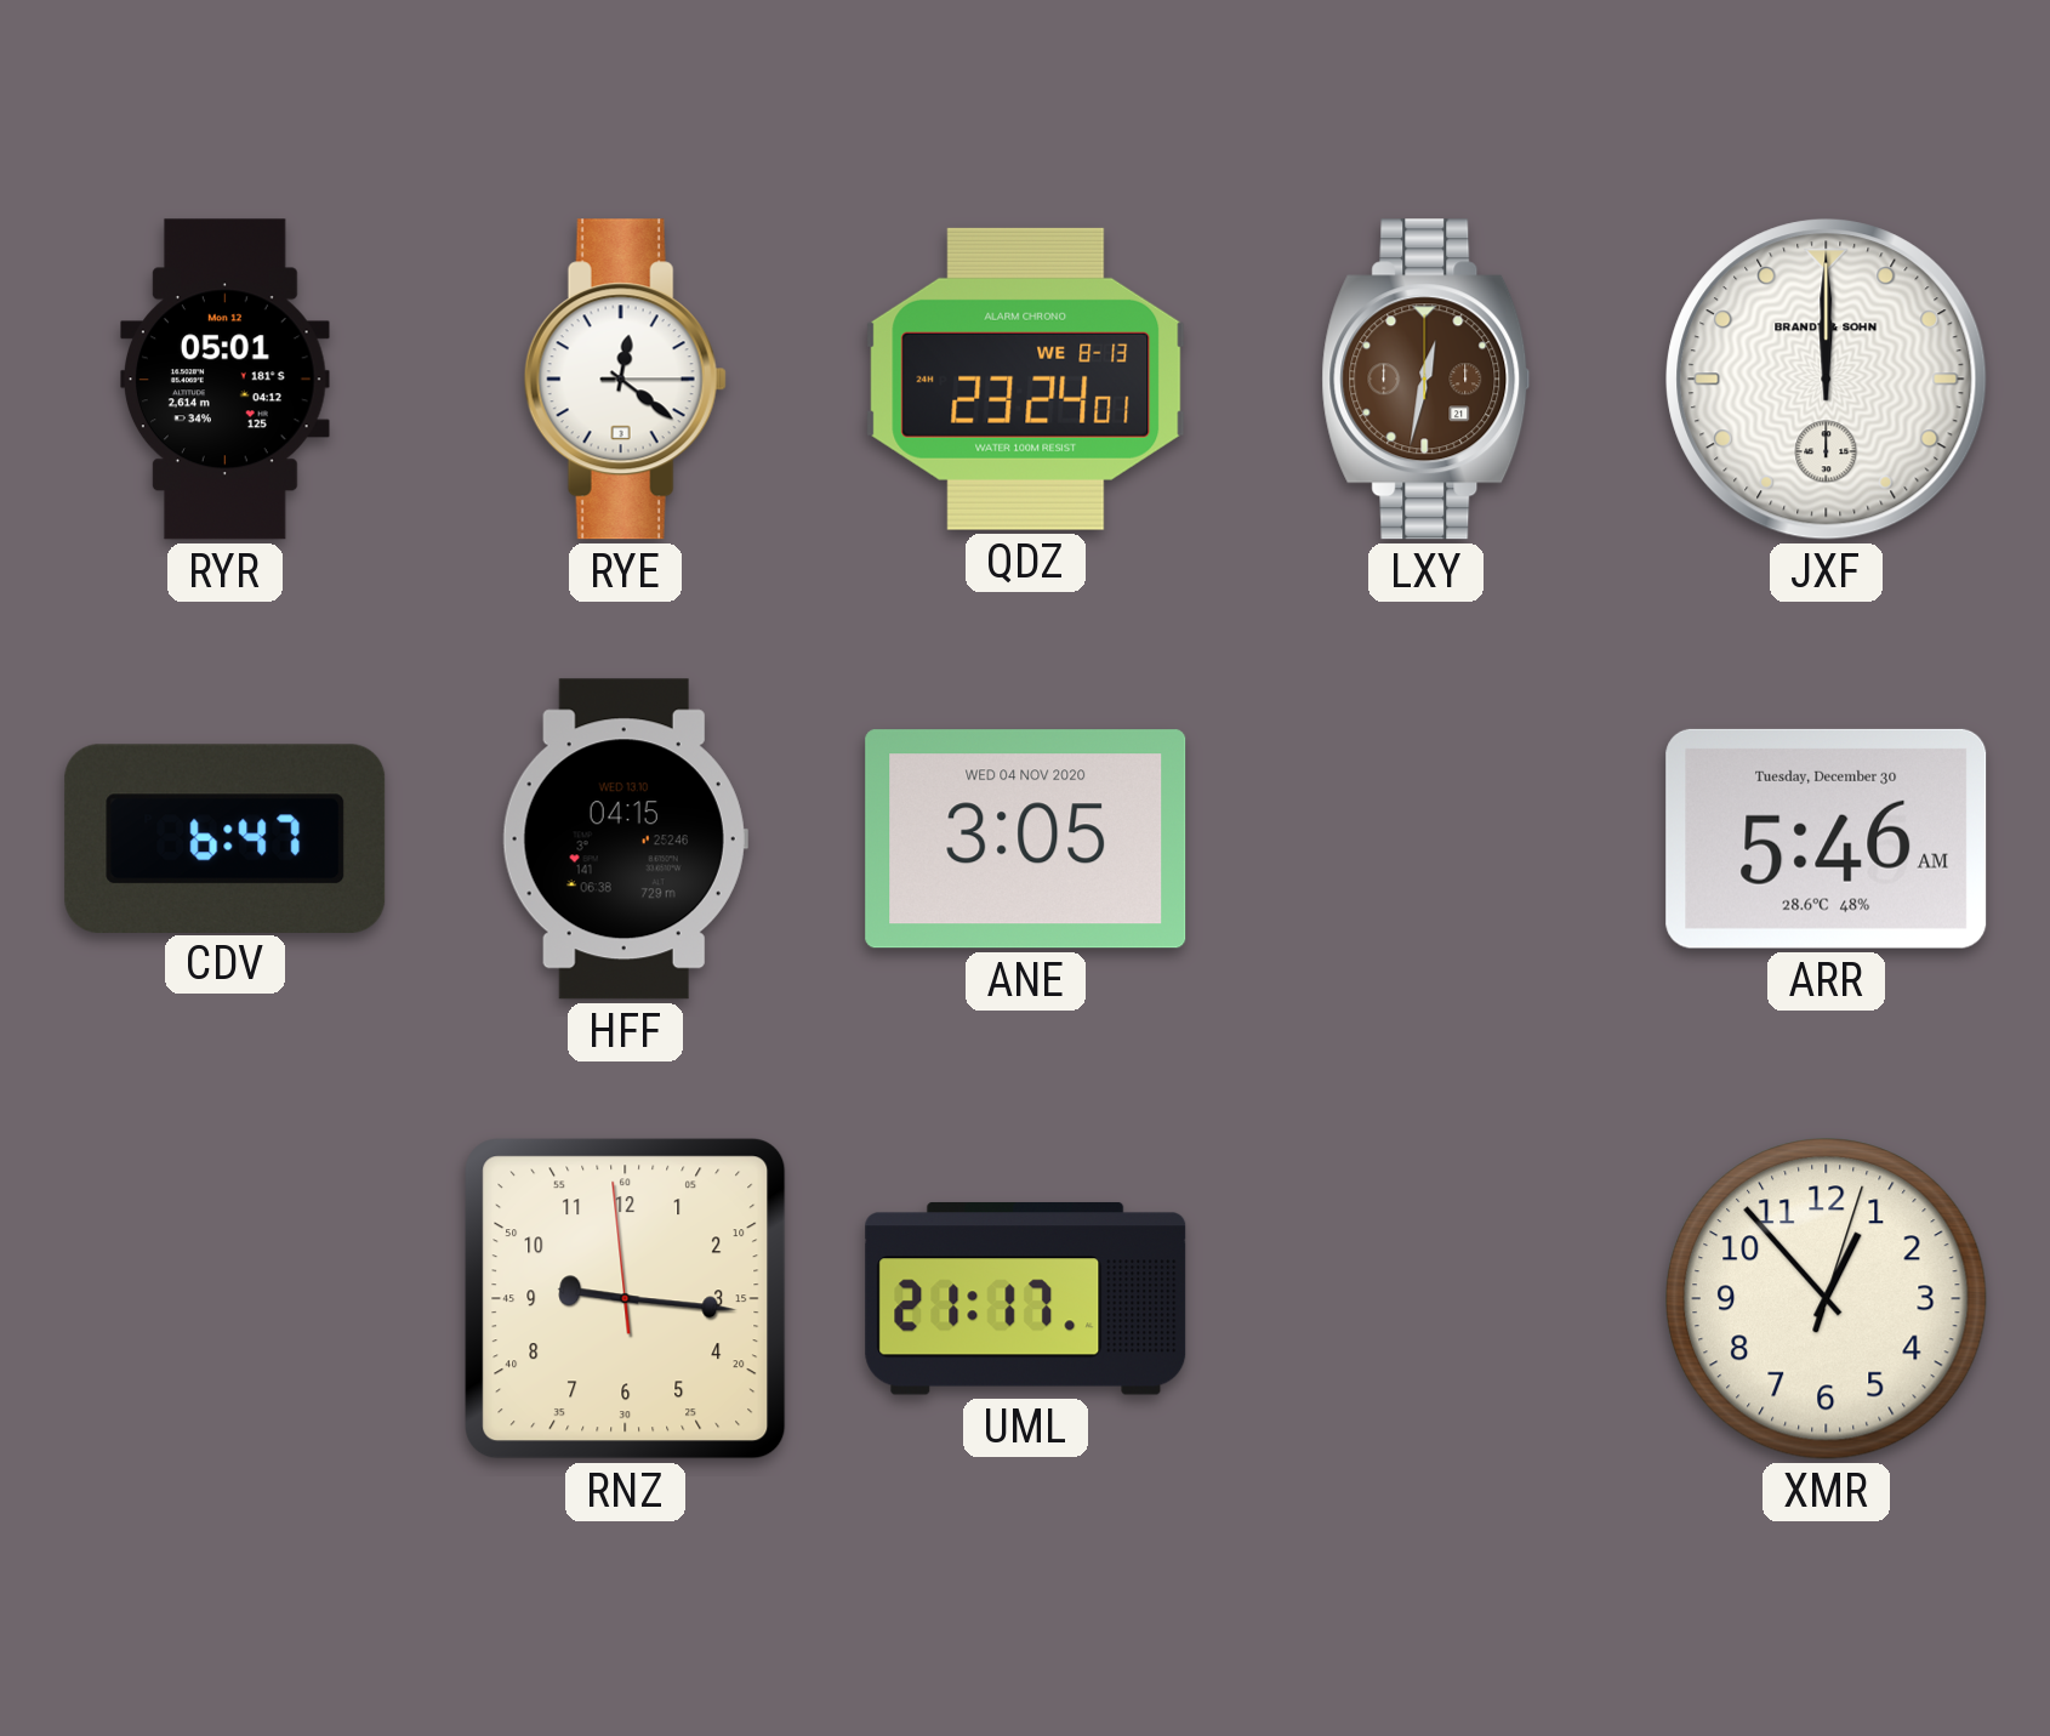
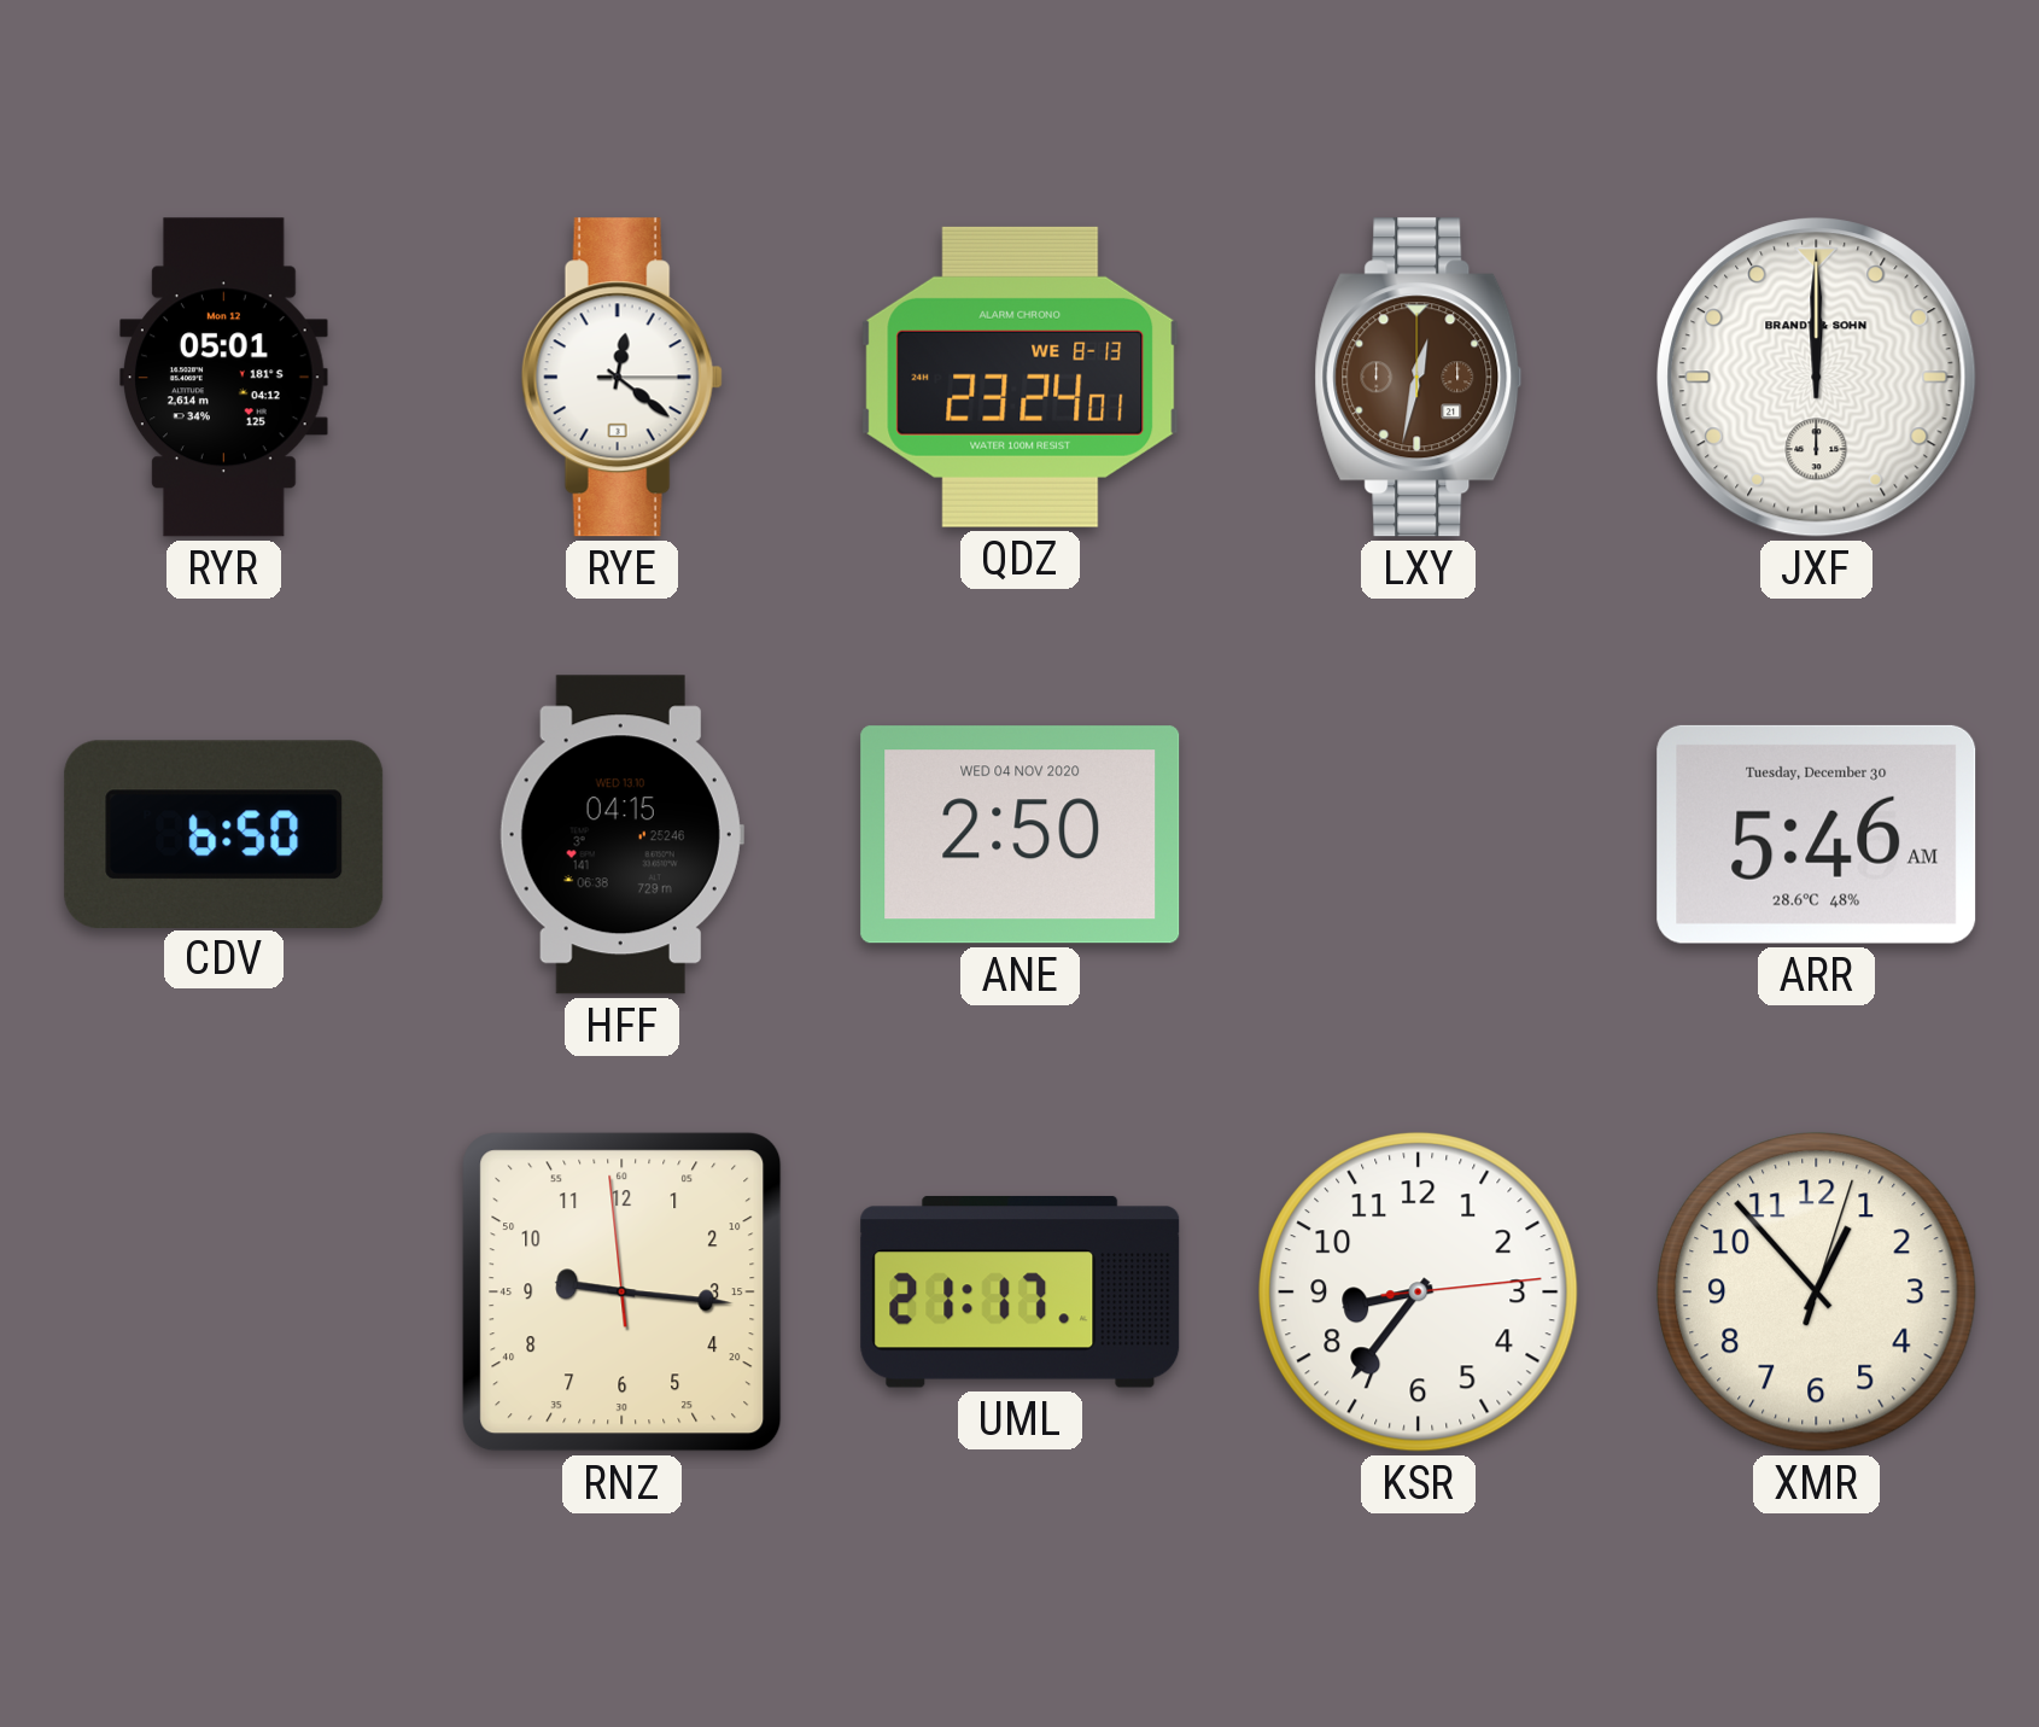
CDV: 6:47 -> 6:50
ANE: 3:05 -> 2:50
KSR: none -> 8:36
